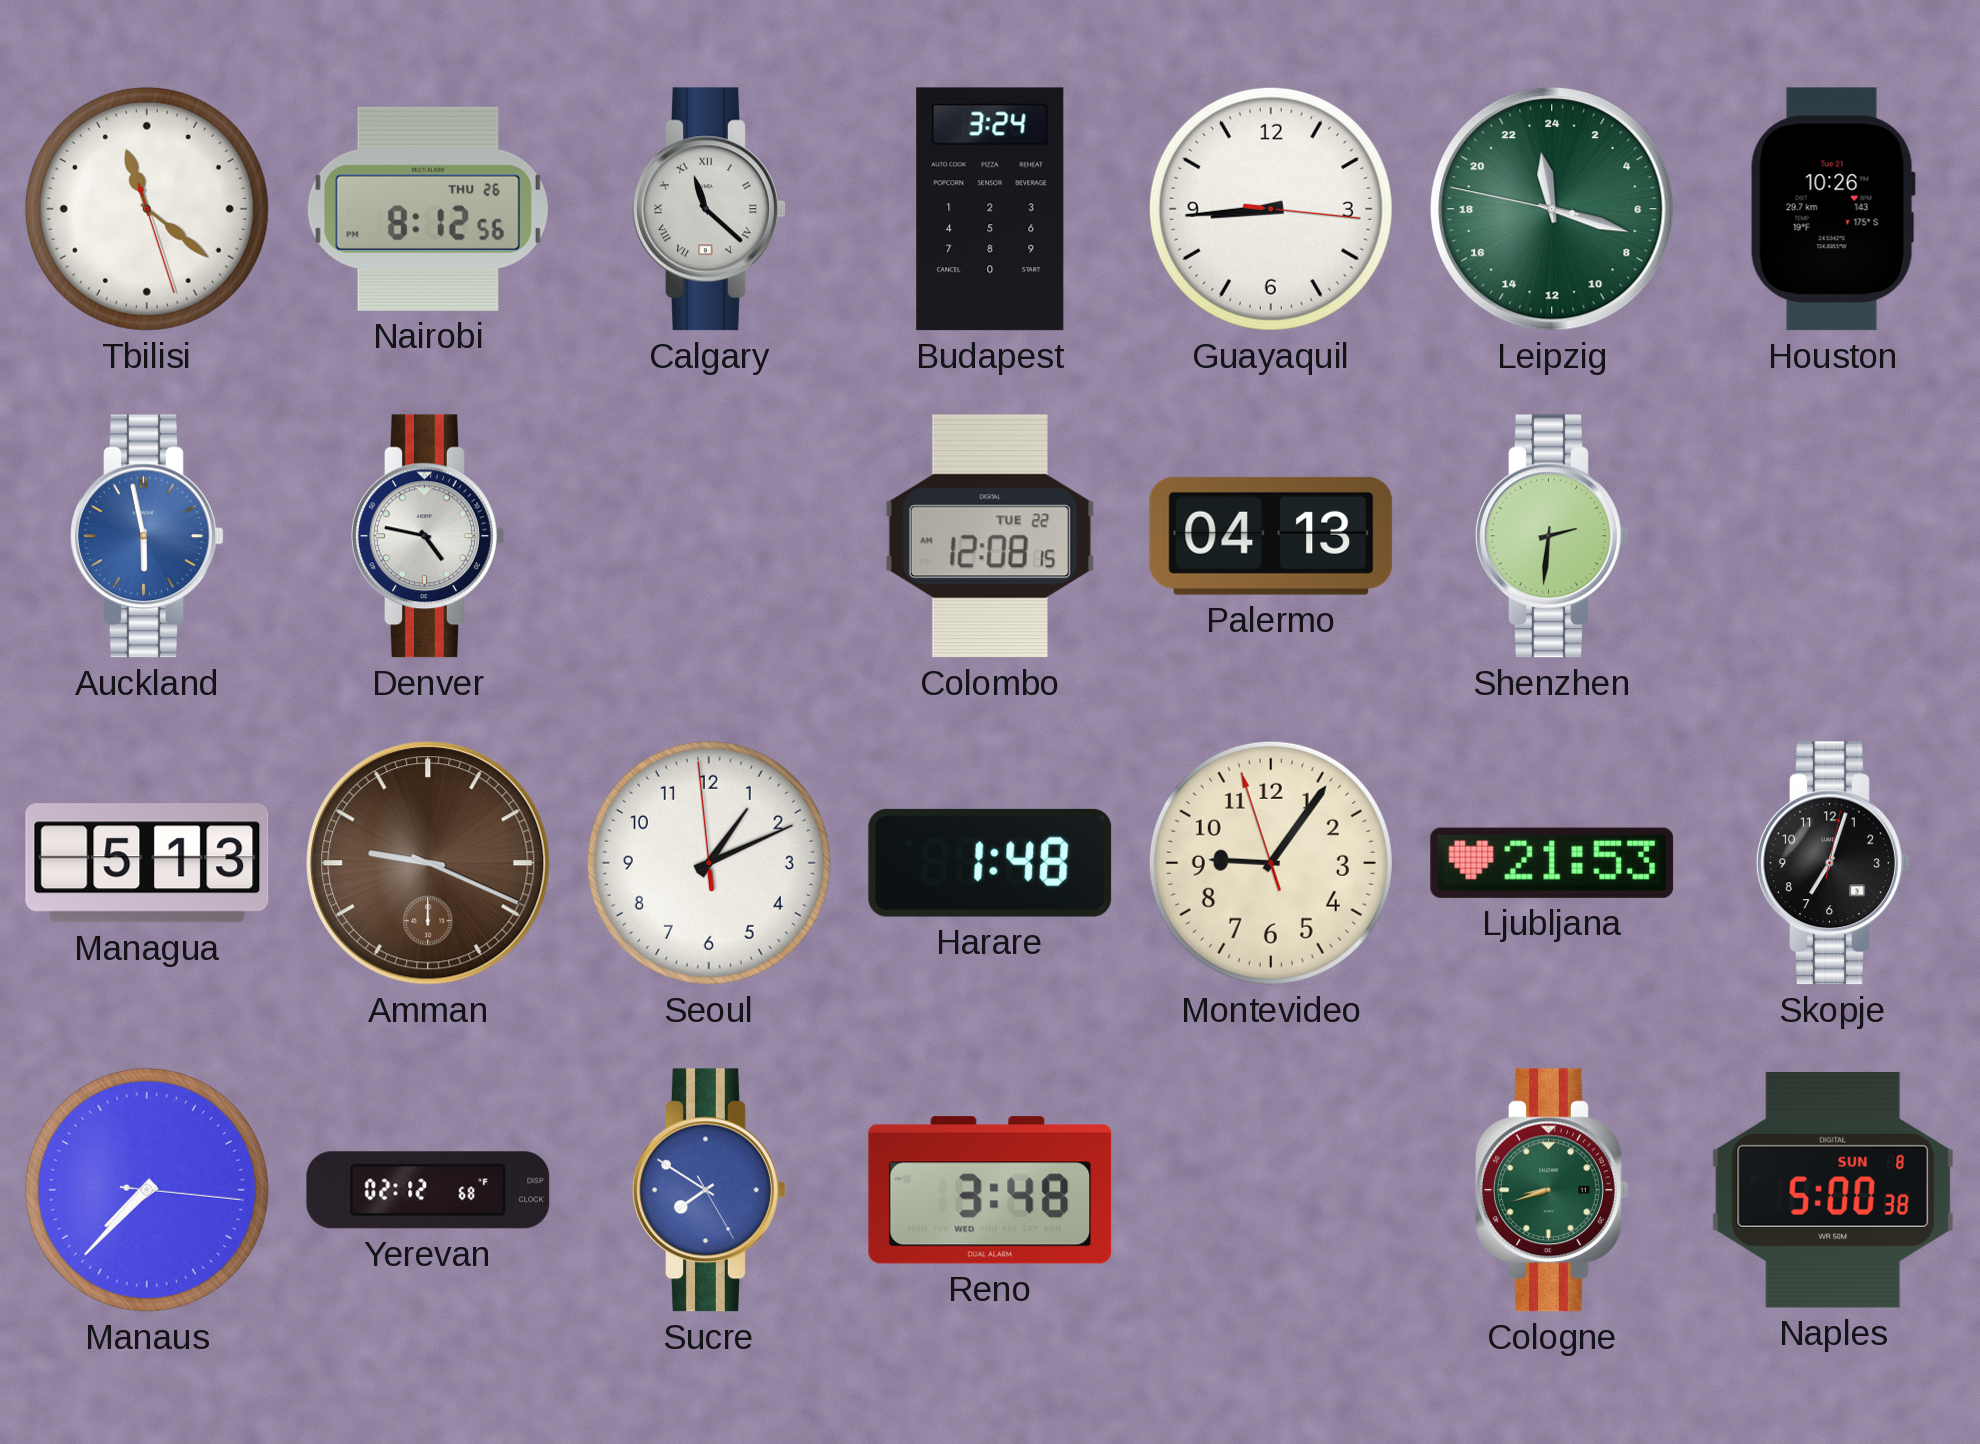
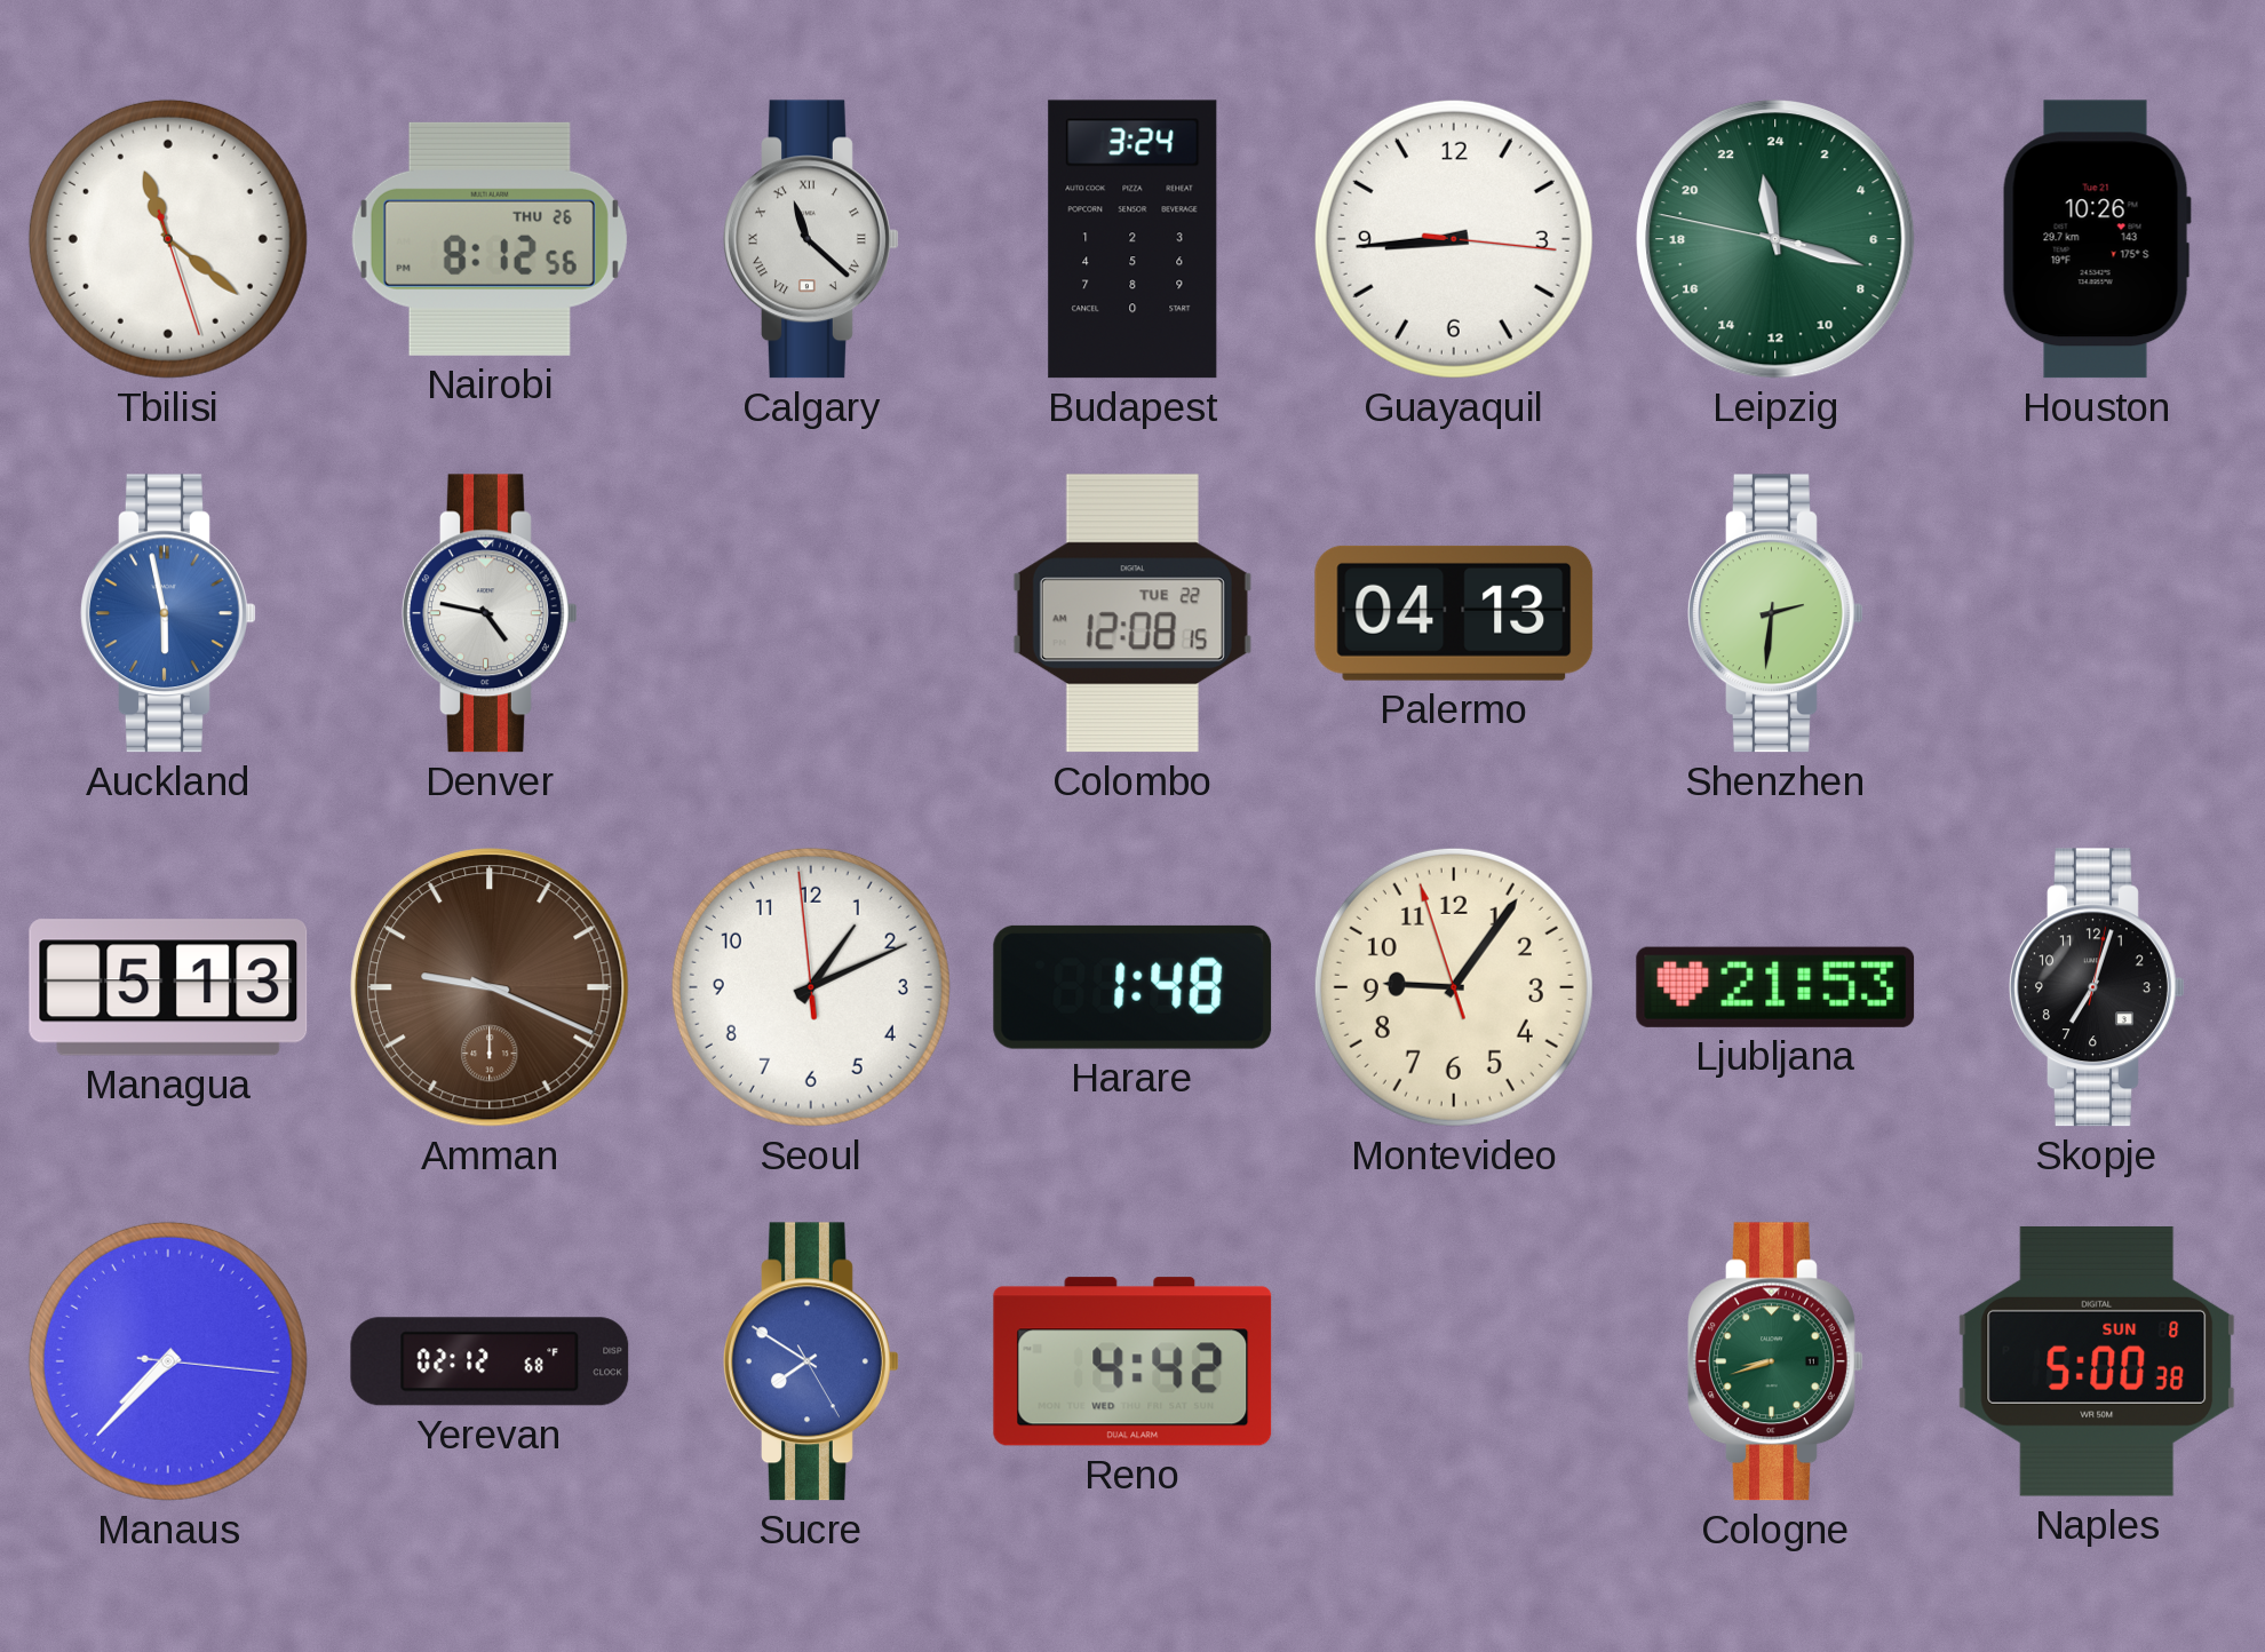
Reno: 3:48 -> 4:42
